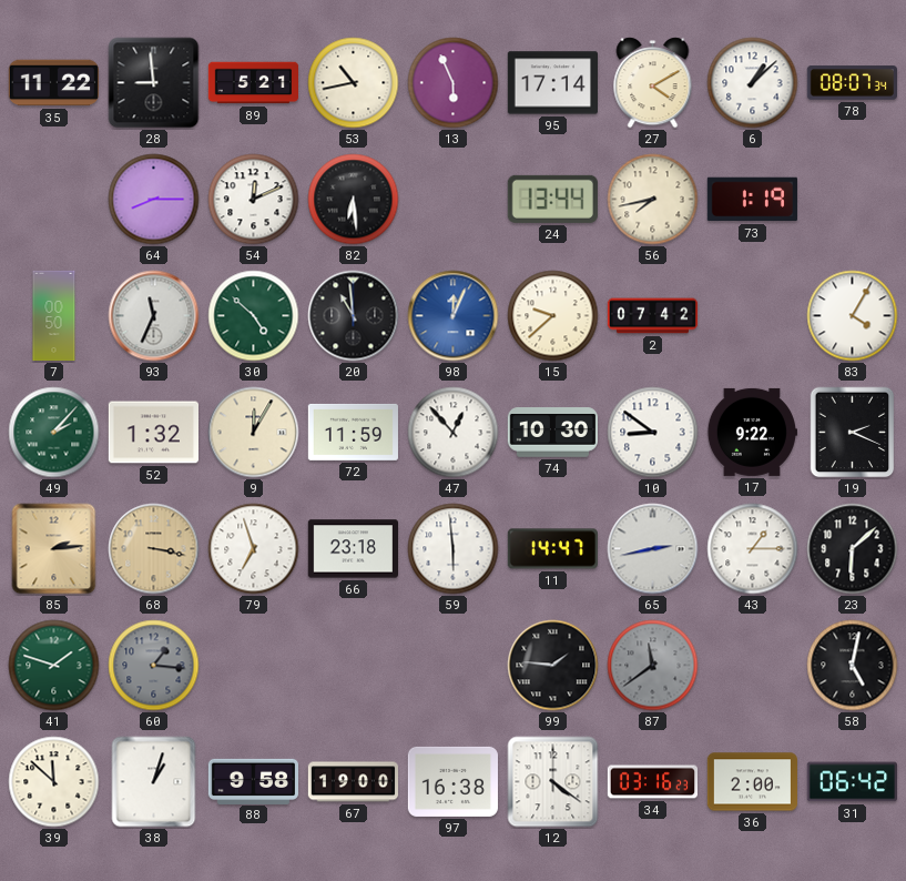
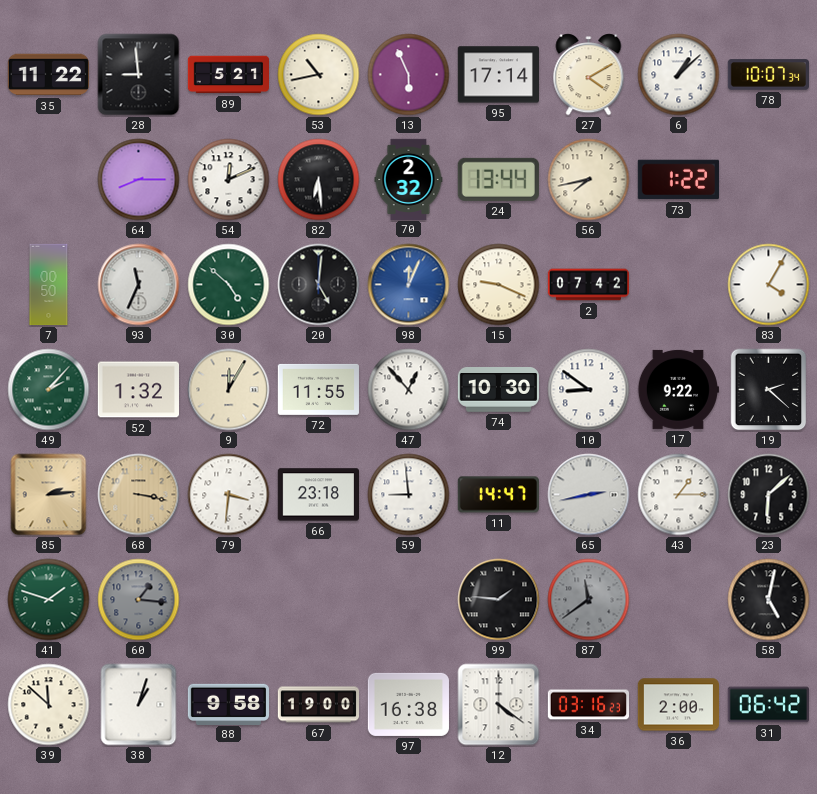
78: 08:07 -> 10:07
70: none -> 2:32
73: 1:19 -> 1:22
20: 10:59 -> 5:01
15: 9:38 -> 9:19
72: 11:59 -> 11:55
19: 2:19 -> 2:22
79: 6:57 -> 3:31
59: 5:59 -> 8:59
